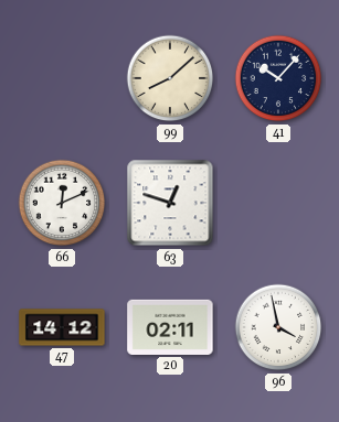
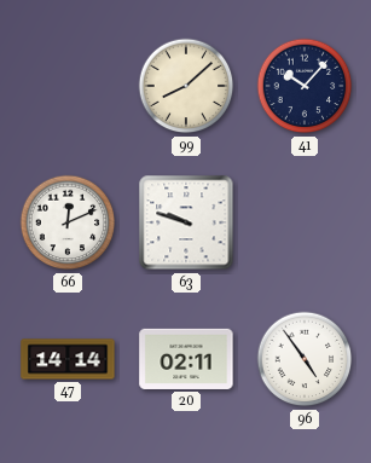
63: 12:48 -> 9:48
47: 14:12 -> 14:14
96: 3:58 -> 4:54
